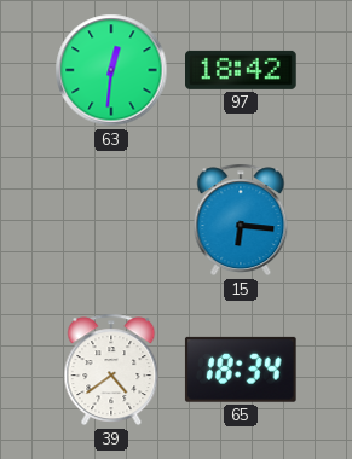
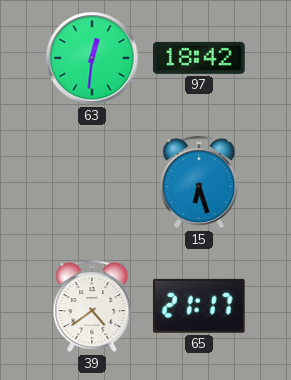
15: 6:16 -> 6:27
65: 18:34 -> 21:17
